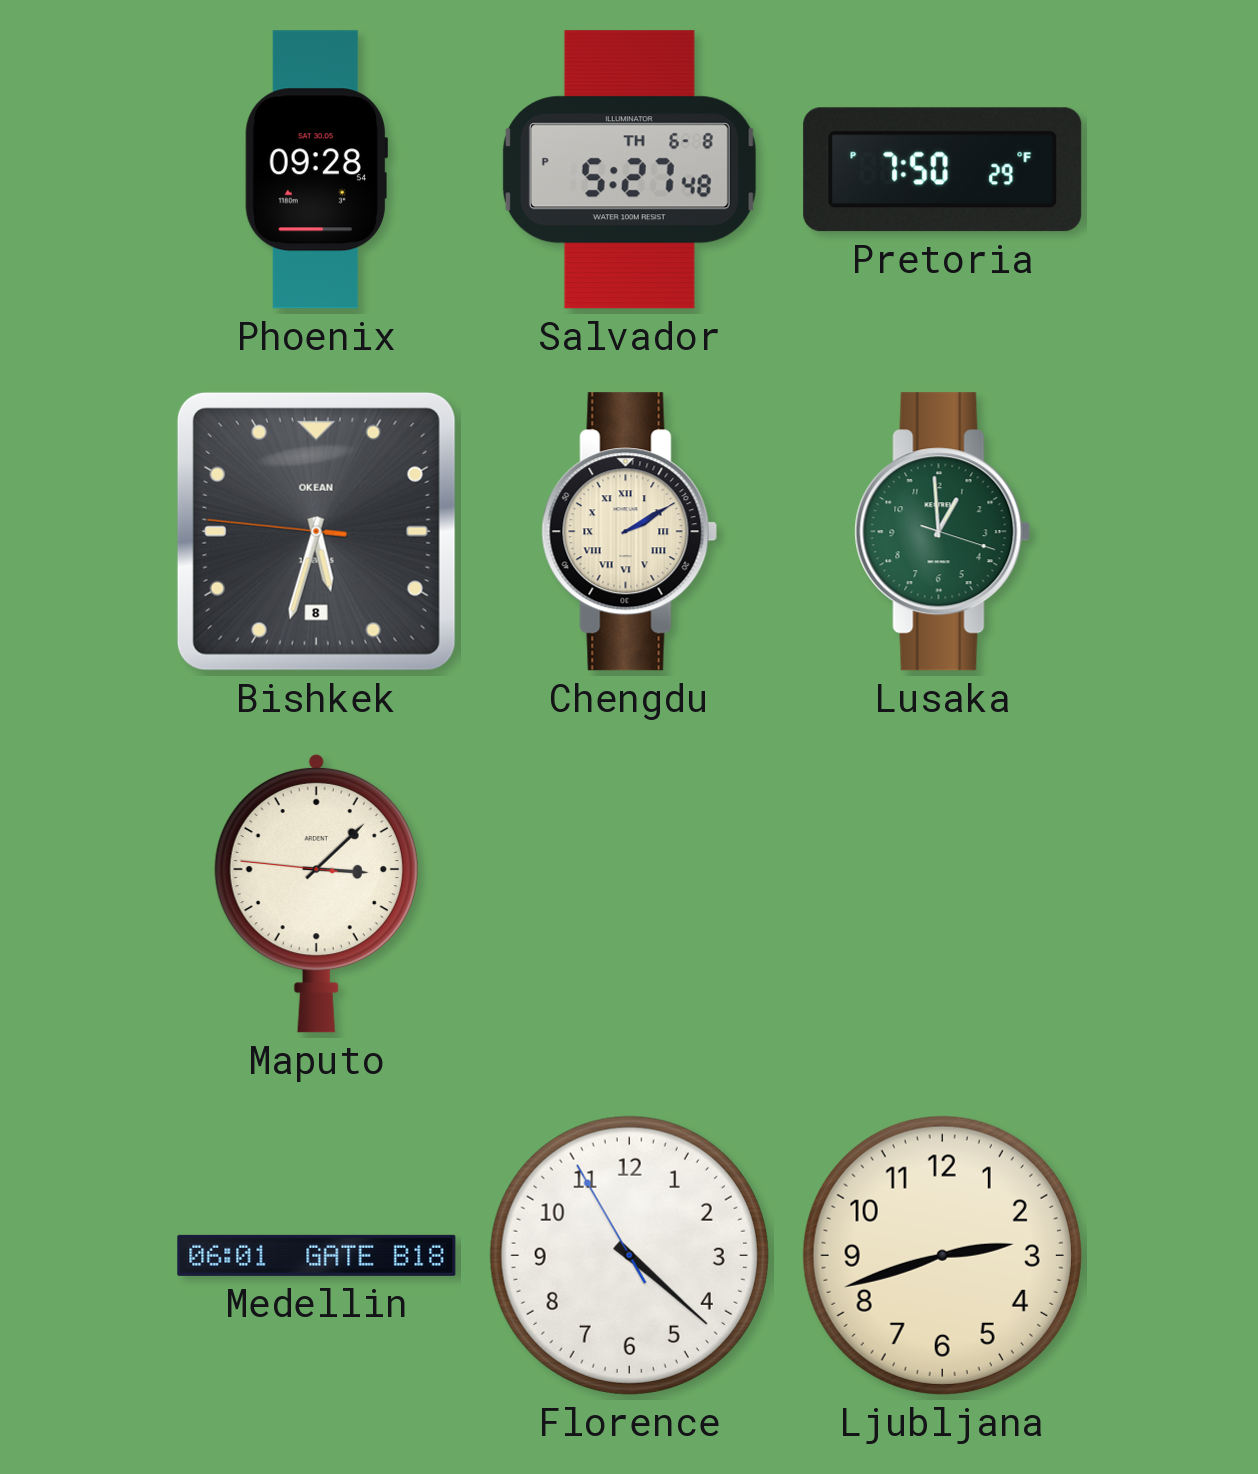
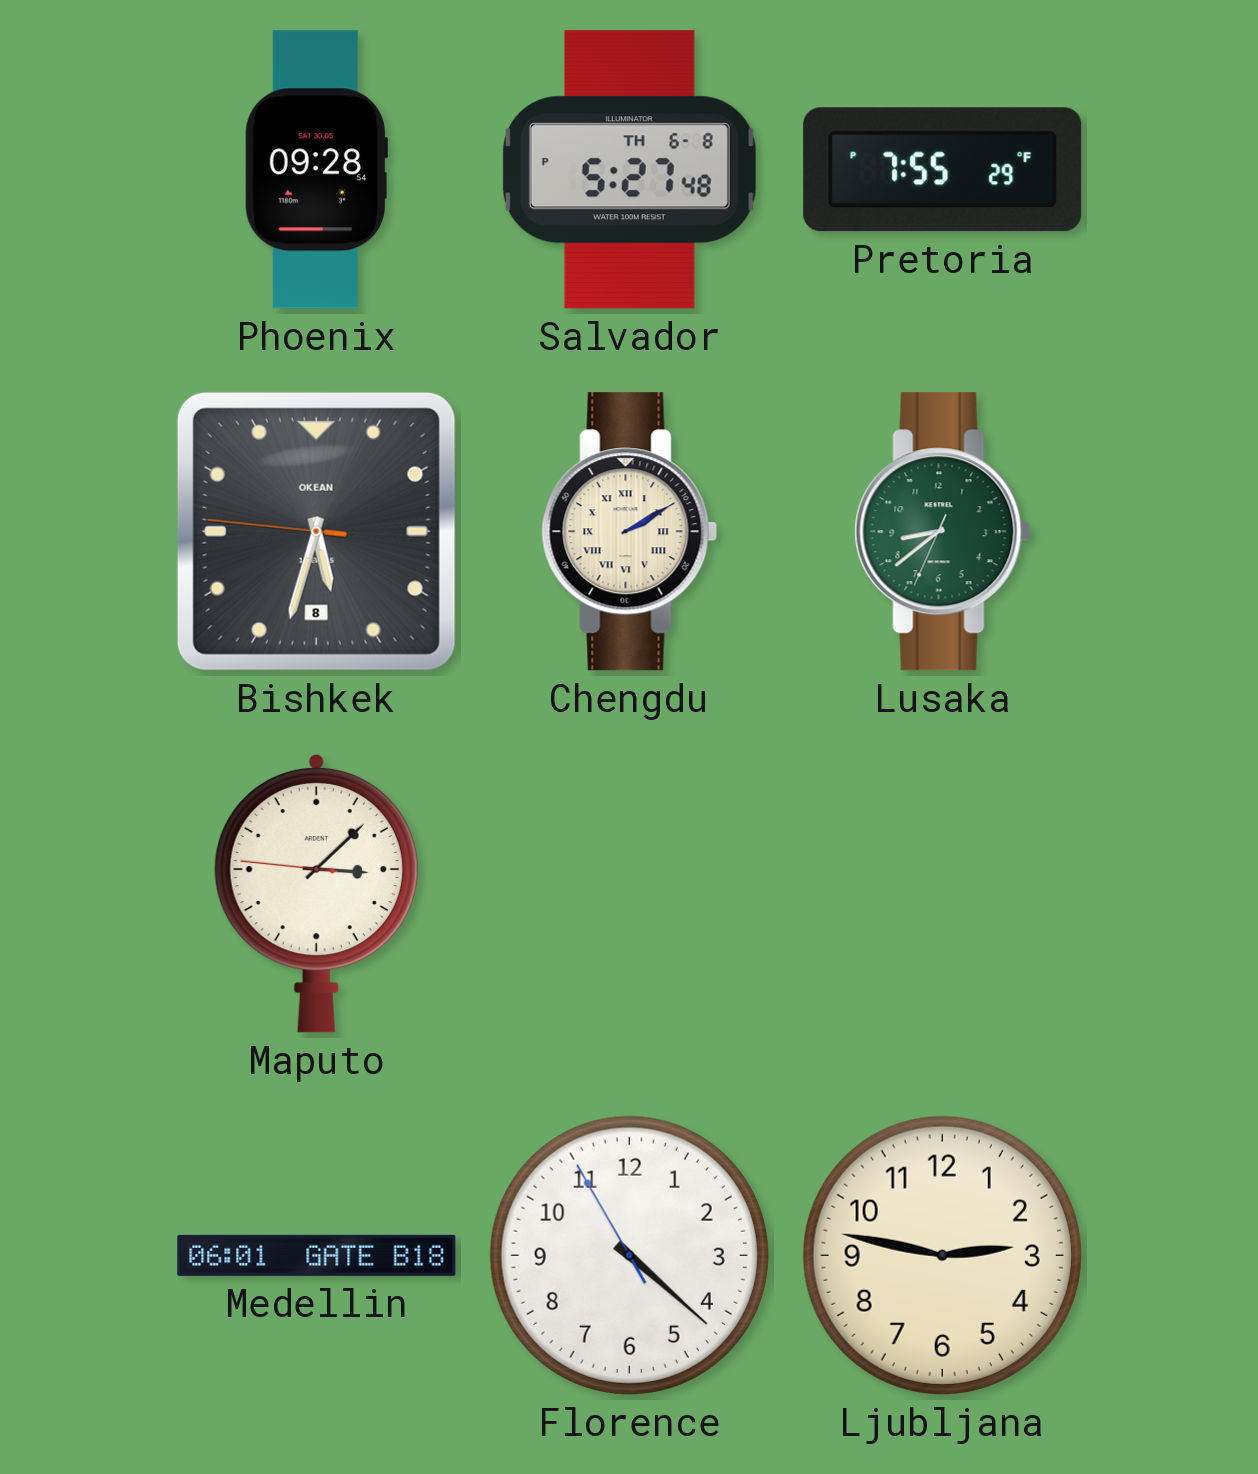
Pretoria: 7:50 -> 7:55
Lusaka: 12:59 -> 8:38
Ljubljana: 2:42 -> 2:47
